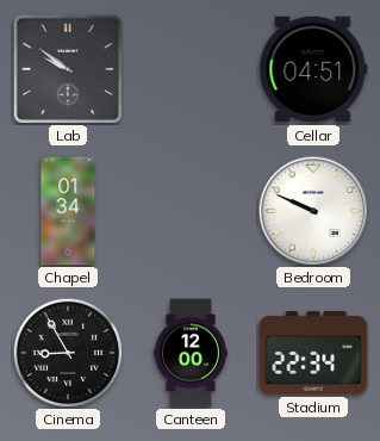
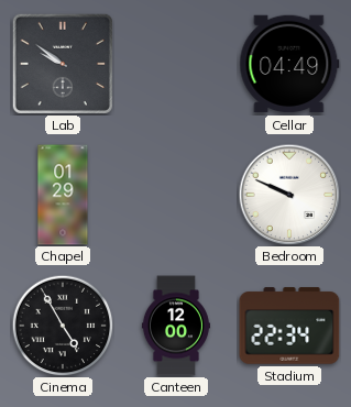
Cellar: 04:51 -> 04:49
Chapel: 01:34 -> 01:29
Cinema: 8:55 -> 4:55
